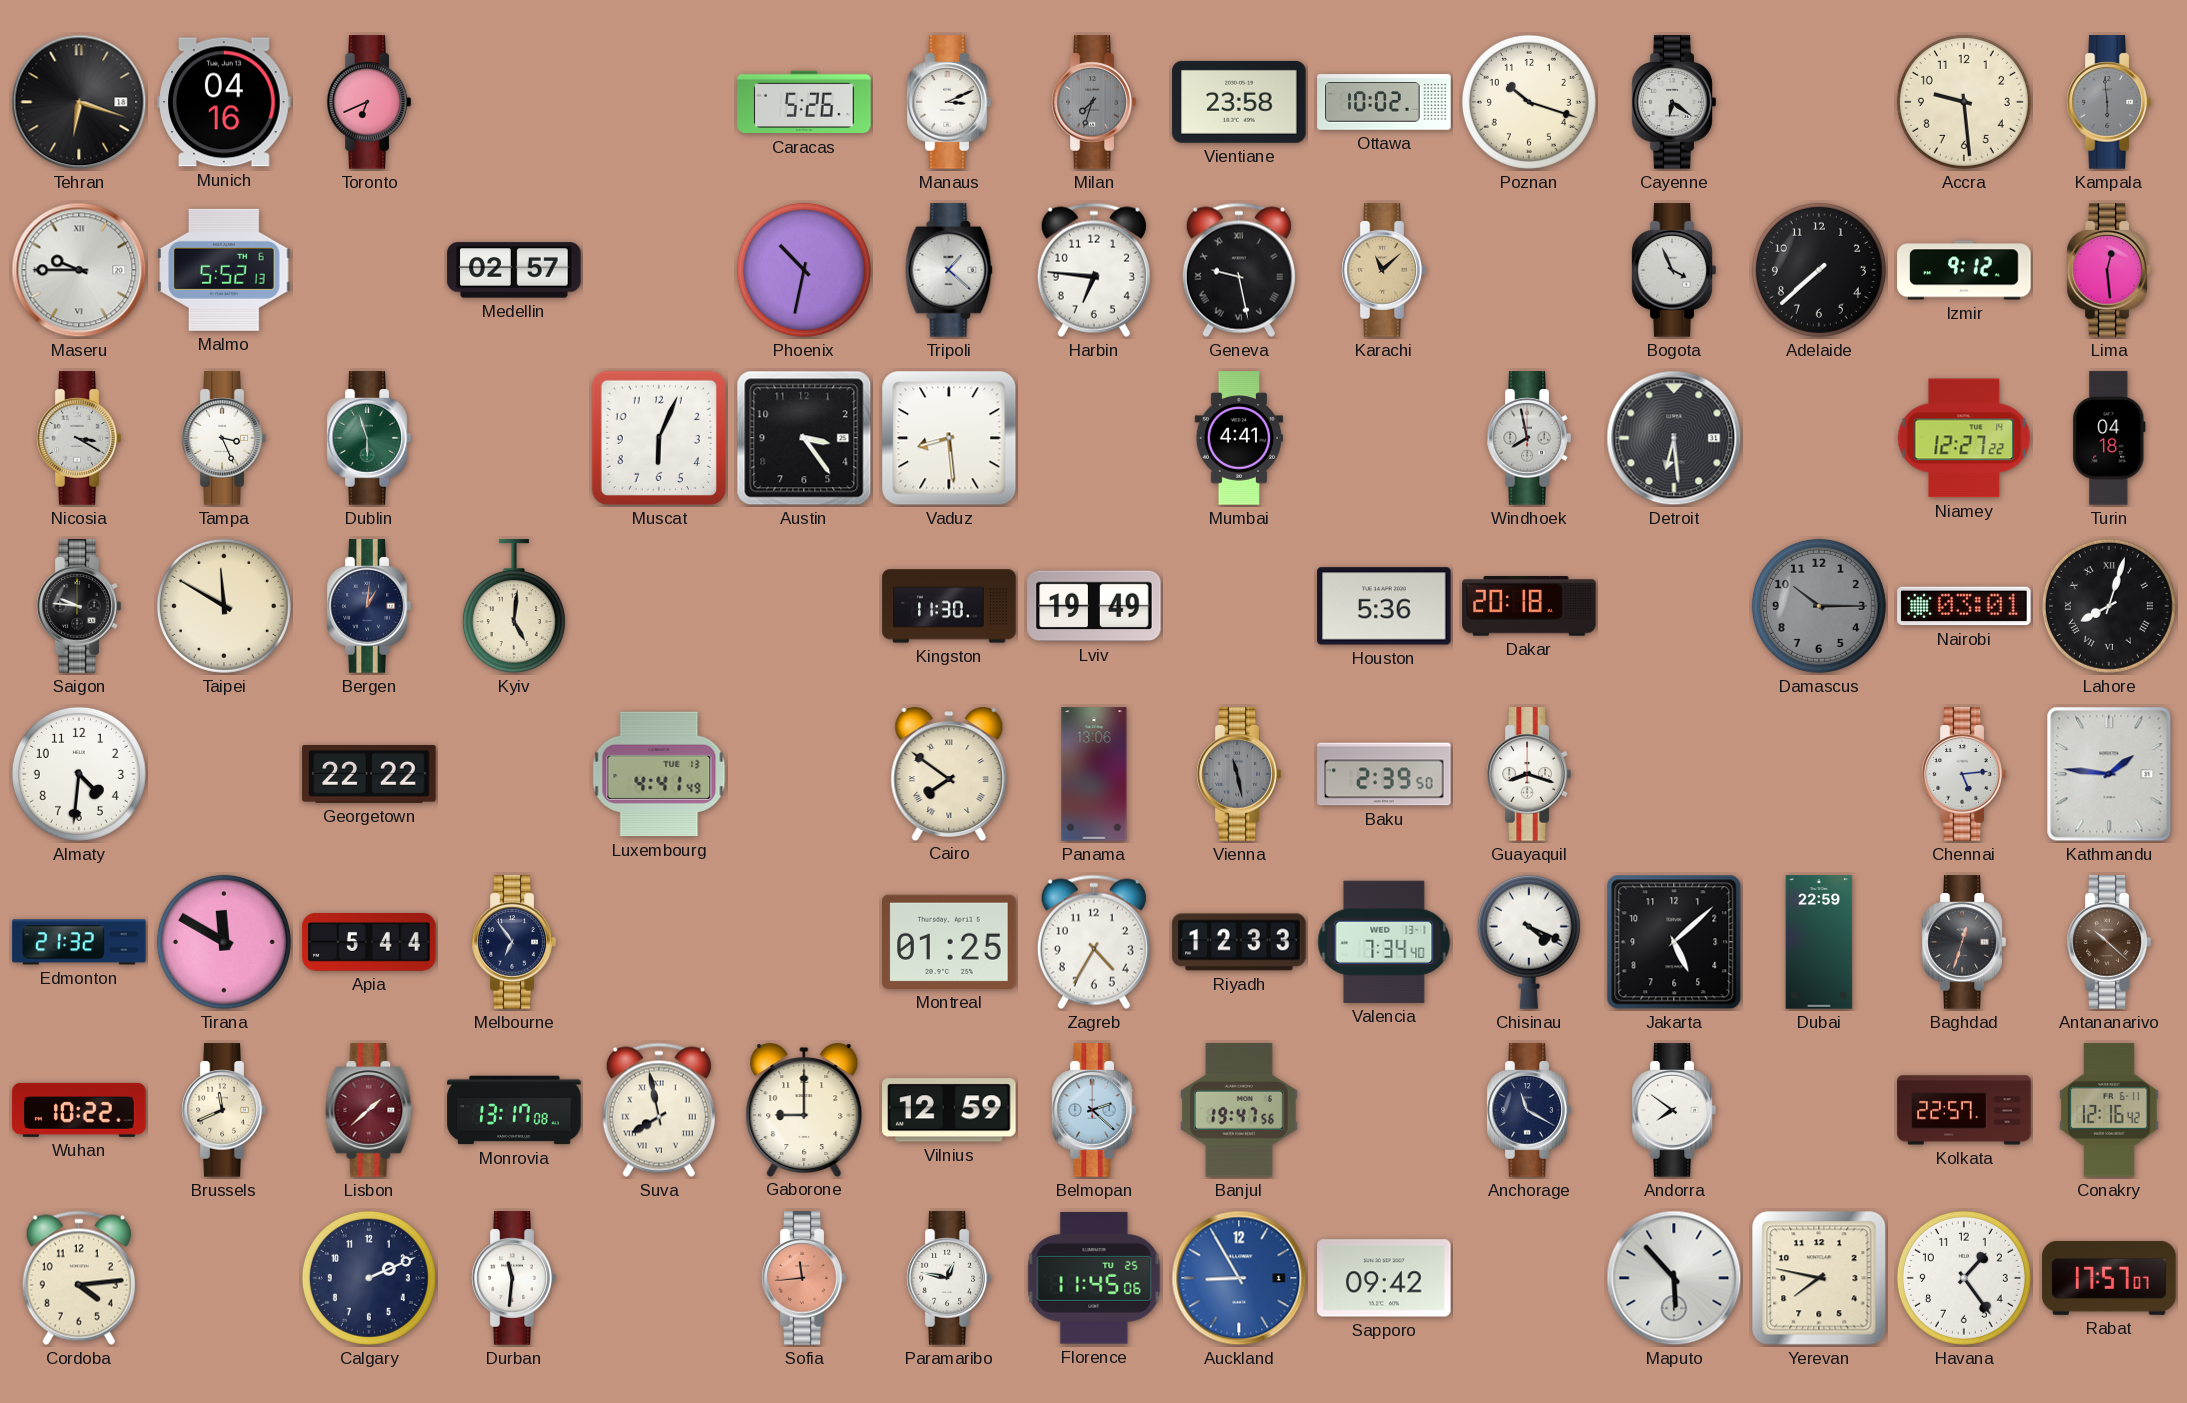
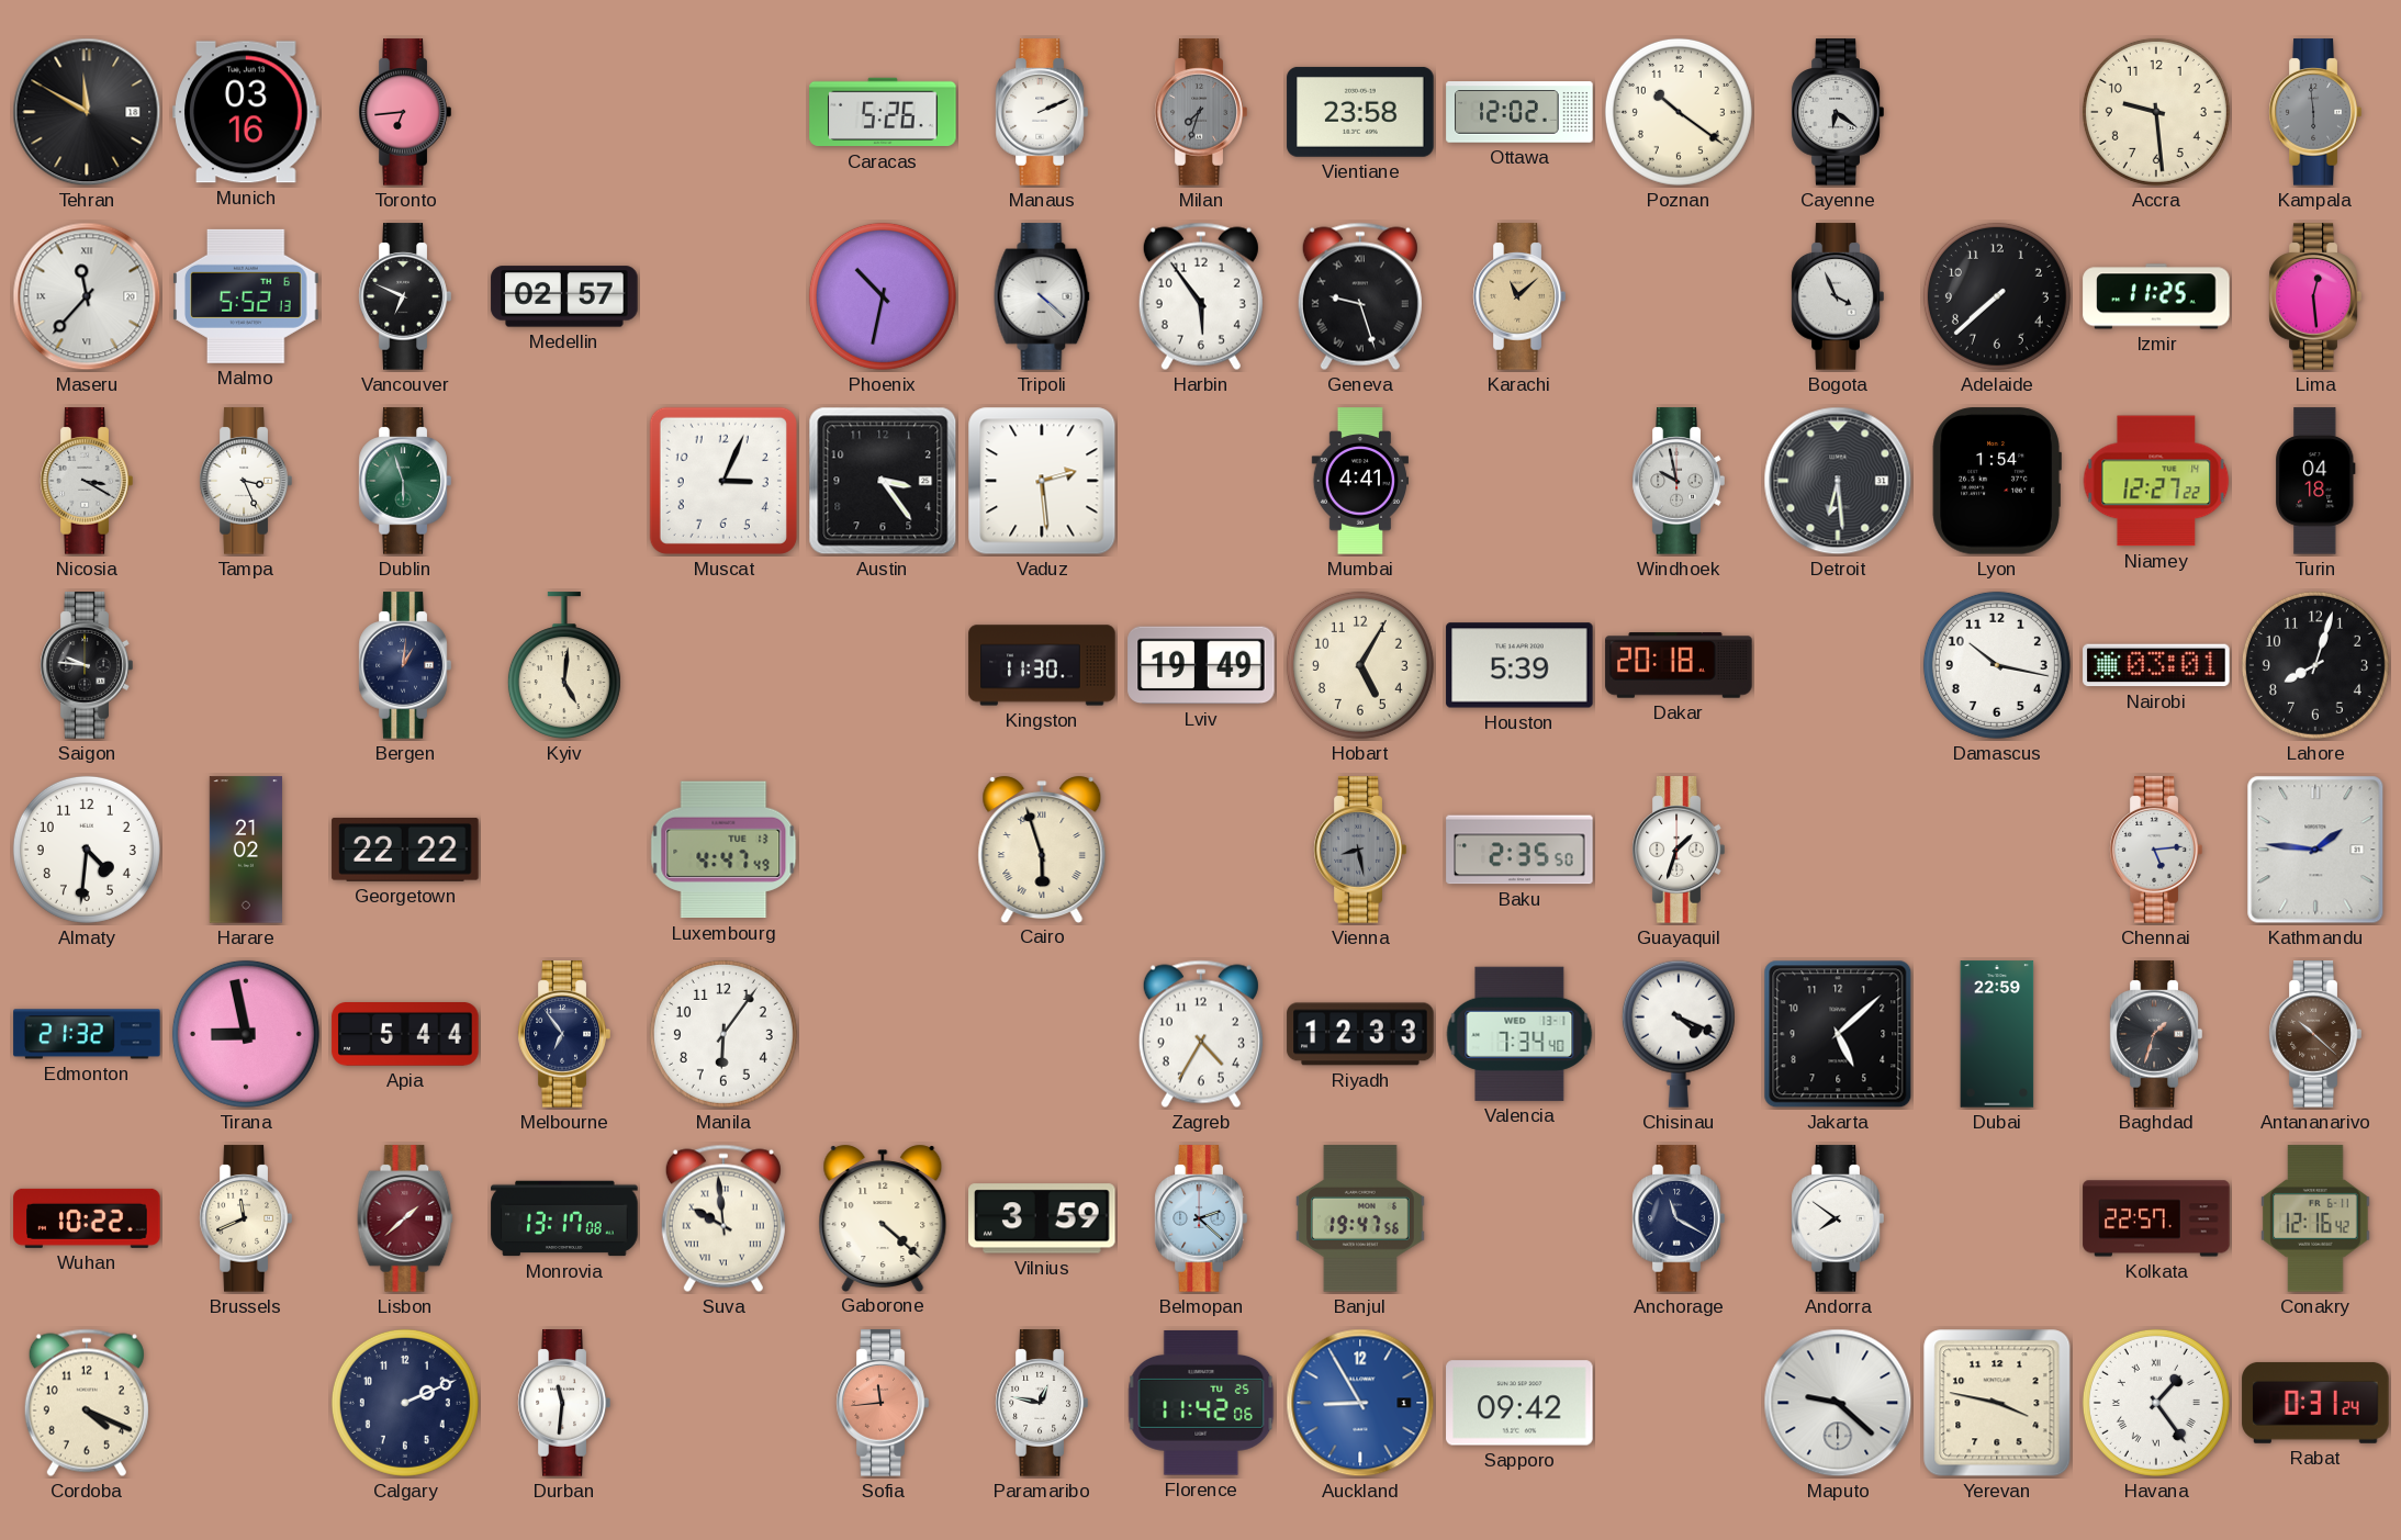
Tehran: 6:18 -> 11:50
Munich: 04:16 -> 03:16
Toronto: 6:41 -> 6:44
Manaus: 3:11 -> 2:11
Ottawa: 10:02 -> 12:02
Poznan: 10:18 -> 10:21
Maseru: 9:45 -> 11:37
Vancouver: none -> 6:49
Tripoli: 1:22 -> 4:22
Harbin: 6:46 -> 5:54
Geneva: 9:28 -> 9:27
Izmir: 9:12 -> 11:25
Muscat: 6:04 -> 3:04
Vaduz: 8:29 -> 2:29
Windhoek: 7:58 -> 9:58
Lyon: none -> 1:54
Taipei: 11:50 -> none
Hobart: none -> 5:05
Houston: 5:36 -> 5:39
Damascus: 10:15 -> 10:17
Damascus dial: grey -> white
Lahore numerals: Roman -> Arabic
Harare: none -> 21:02
Luxembourg: 4:41 -> 4:47
Cairo: 7:51 -> 5:57
Panama: 13:06 -> none
Vienna: 11:28 -> 8:28
Baku: 2:39 -> 2:35
Guayaquil: 8:18 -> 1:33
Tirana: 11:50 -> 8:58
Manila: none -> 6:06
Montreal: 01:25 -> none
Baghdad: 12:33 -> 1:33
Suva: 7:58 -> 9:59
Gaborone: 9:00 -> 4:22
Vilnius: 12:59 -> 3:59
Cordoba: 4:14 -> 4:19
Florence: 11:45 -> 11:42
Maputo: 5:53 -> 9:22
Yerevan: 7:47 -> 3:47
Havana numerals: Arabic -> Roman
Rabat: 17:57 -> 0:31
